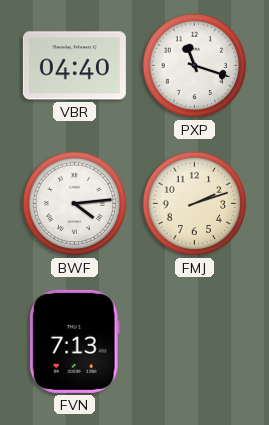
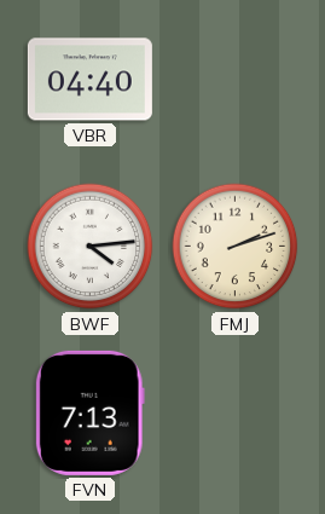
PXP: 11:18 -> none
